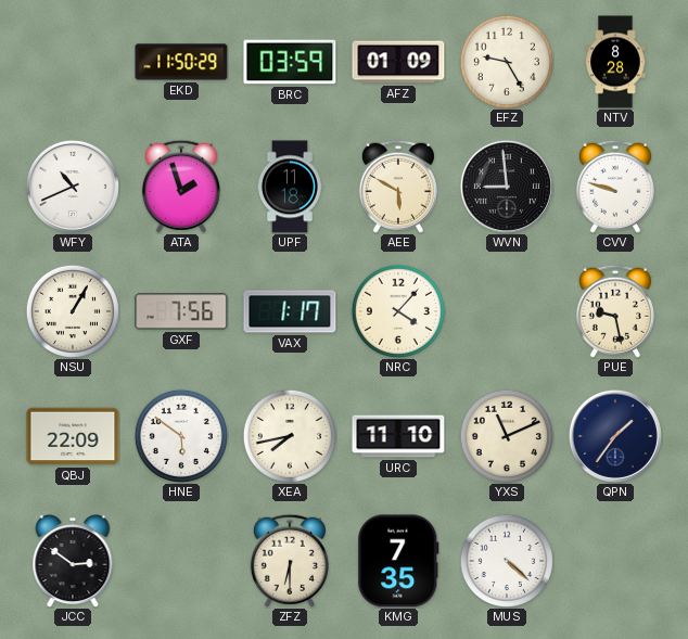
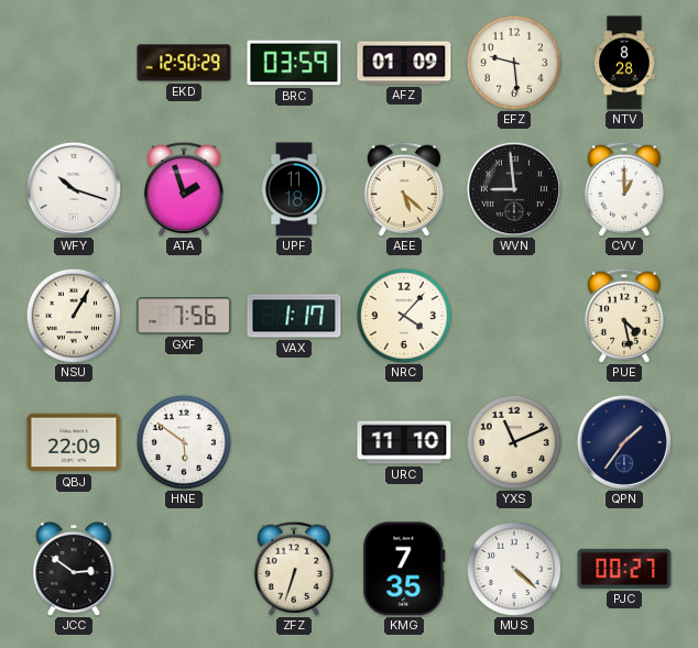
EKD: 11:50 -> 12:50
EFZ: 9:25 -> 9:29
WFY: 10:41 -> 10:18
AEE: 5:50 -> 5:22
CVV: 9:48 -> 1:00
PUE: 9:28 -> 4:28
XEA: 7:43 -> none
ZFZ: 6:30 -> 6:33
PJC: none -> 00:27
